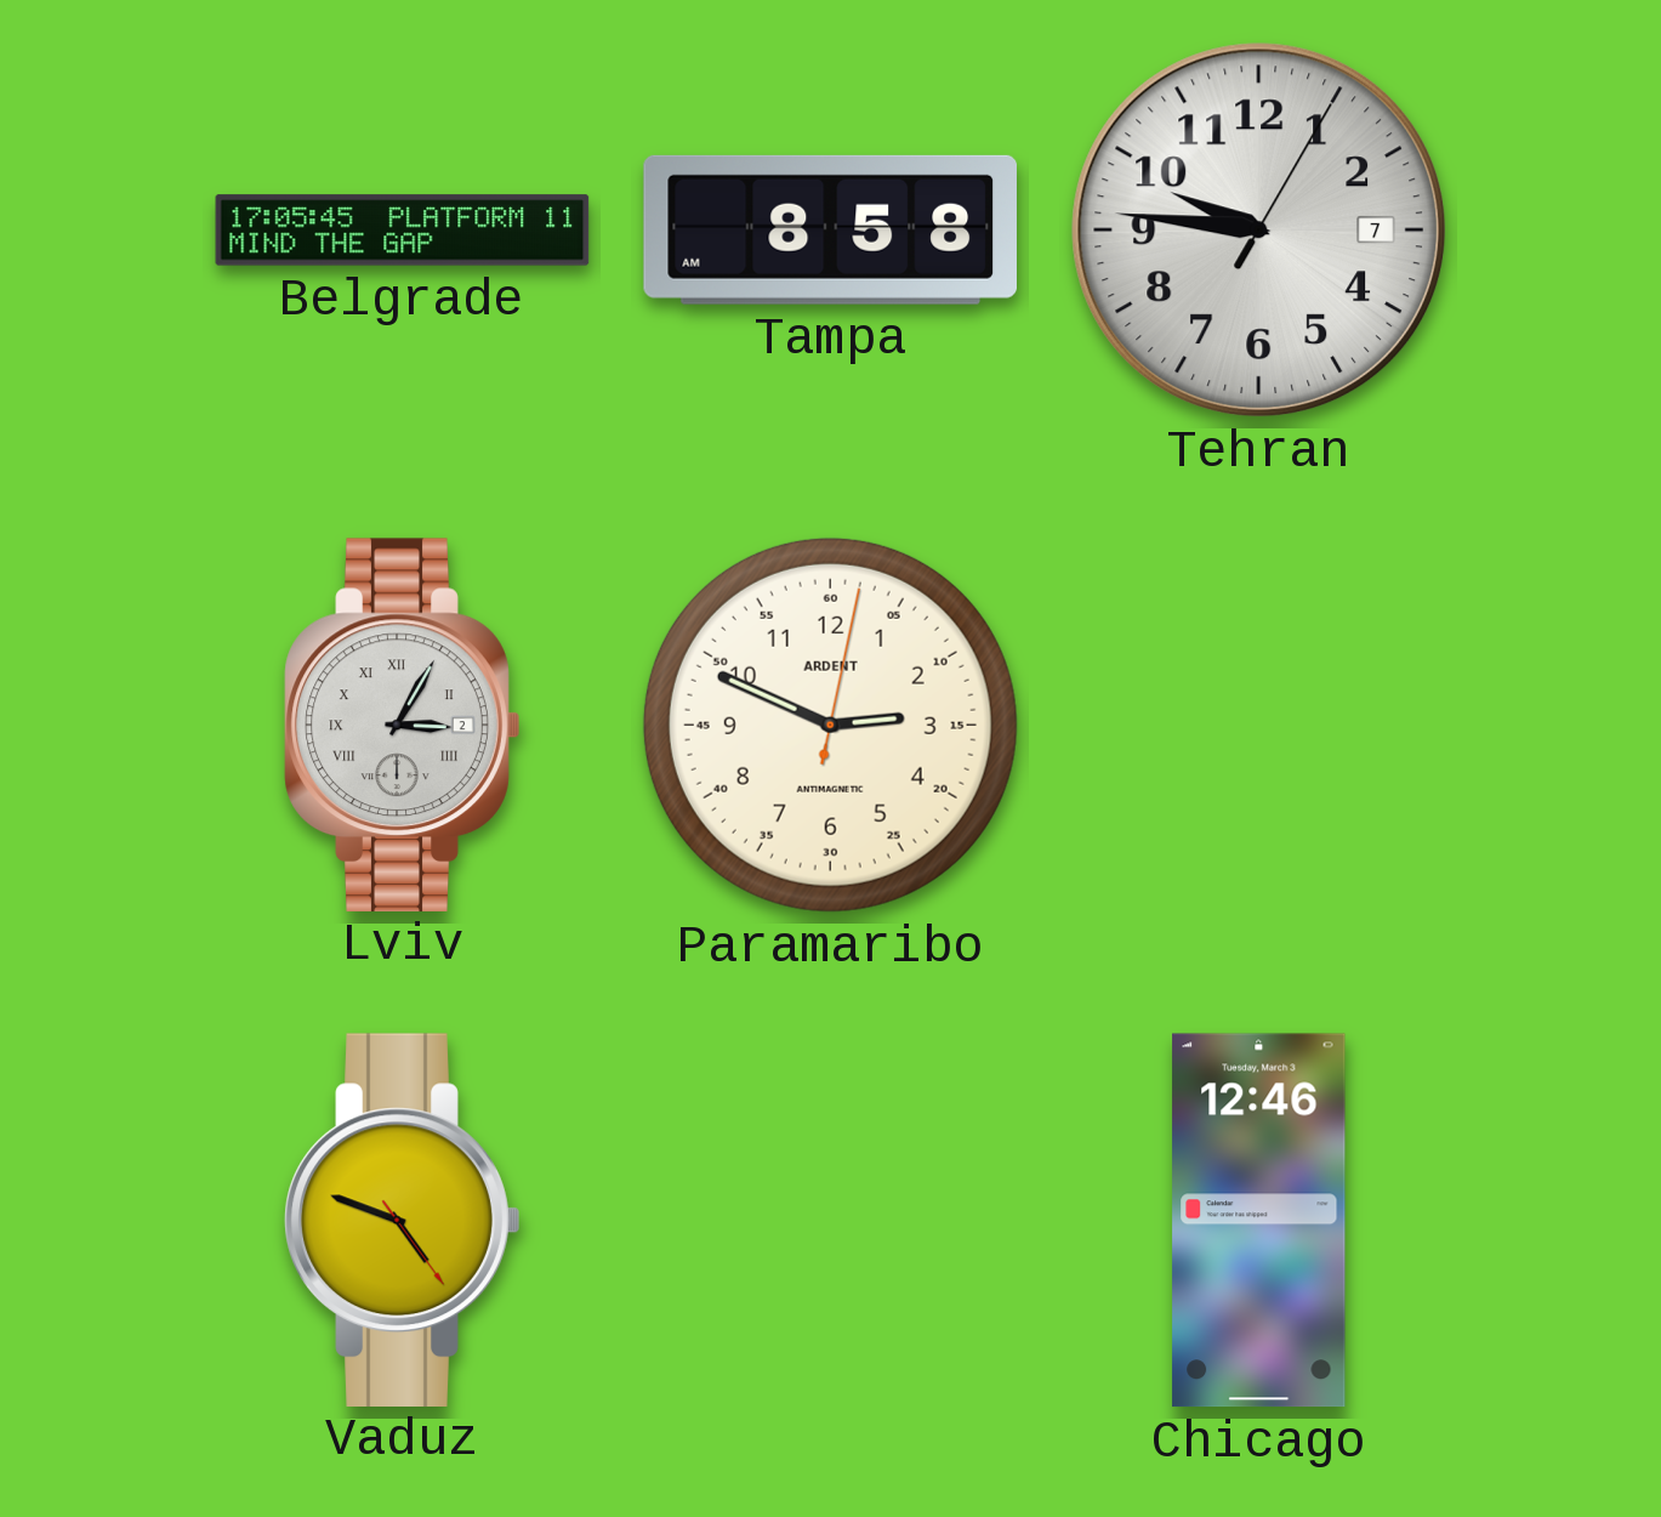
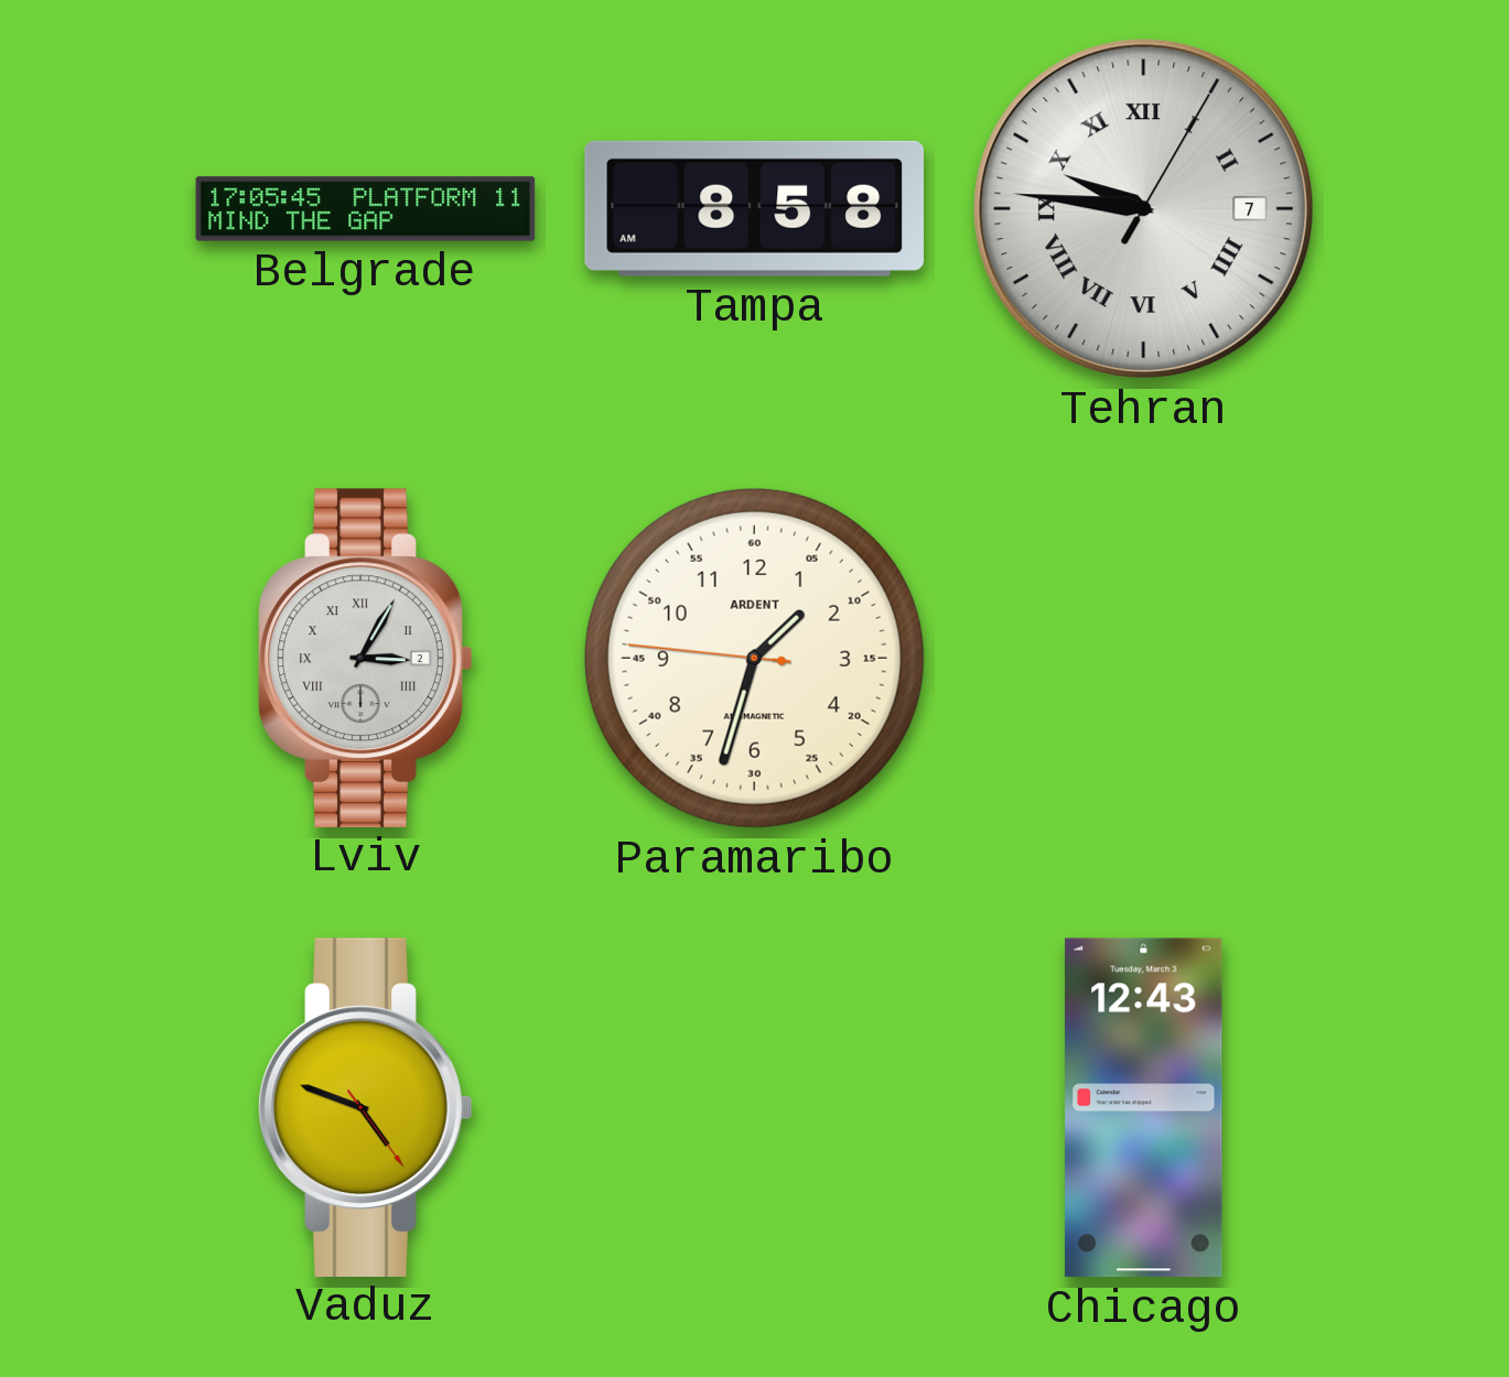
Tehran numerals: Arabic -> Roman
Paramaribo: 2:49 -> 1:32
Chicago: 12:46 -> 12:43
